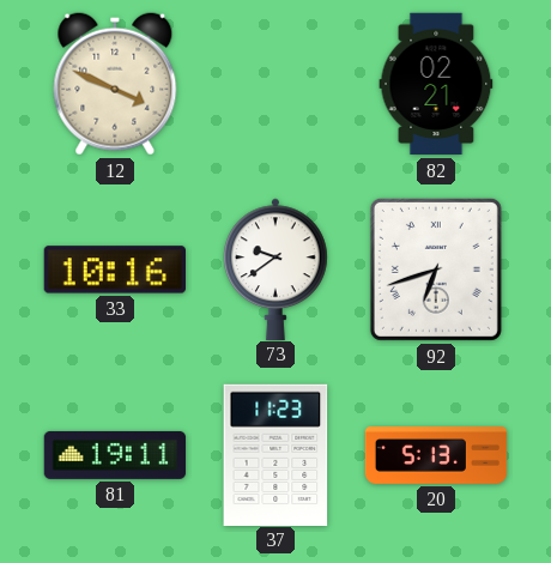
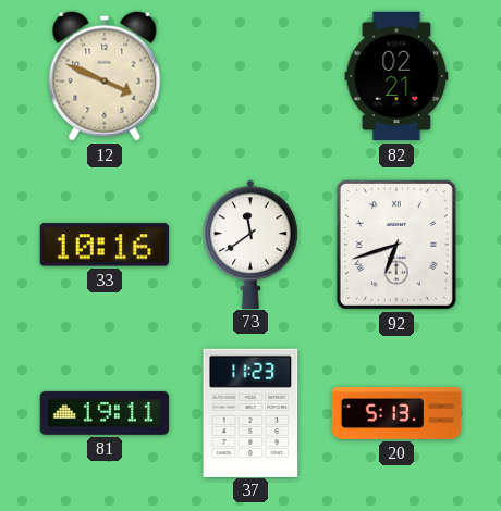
73: 9:39 -> 11:39
